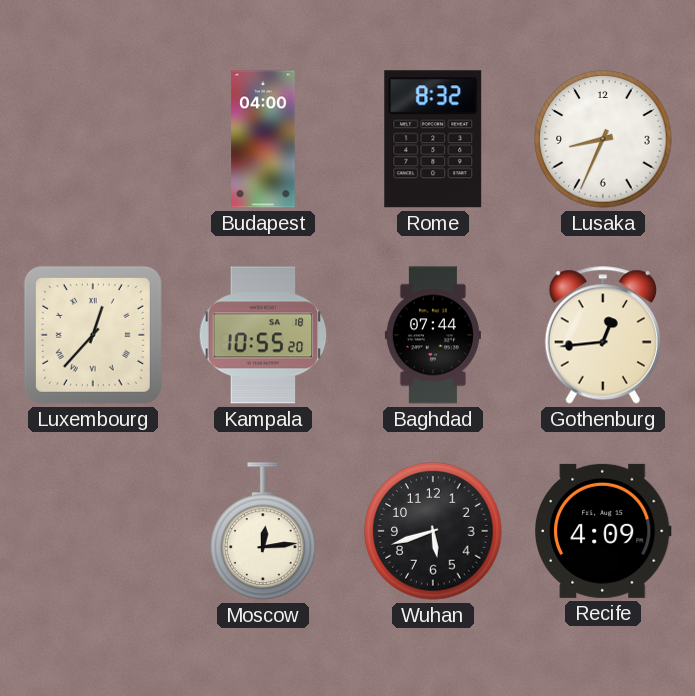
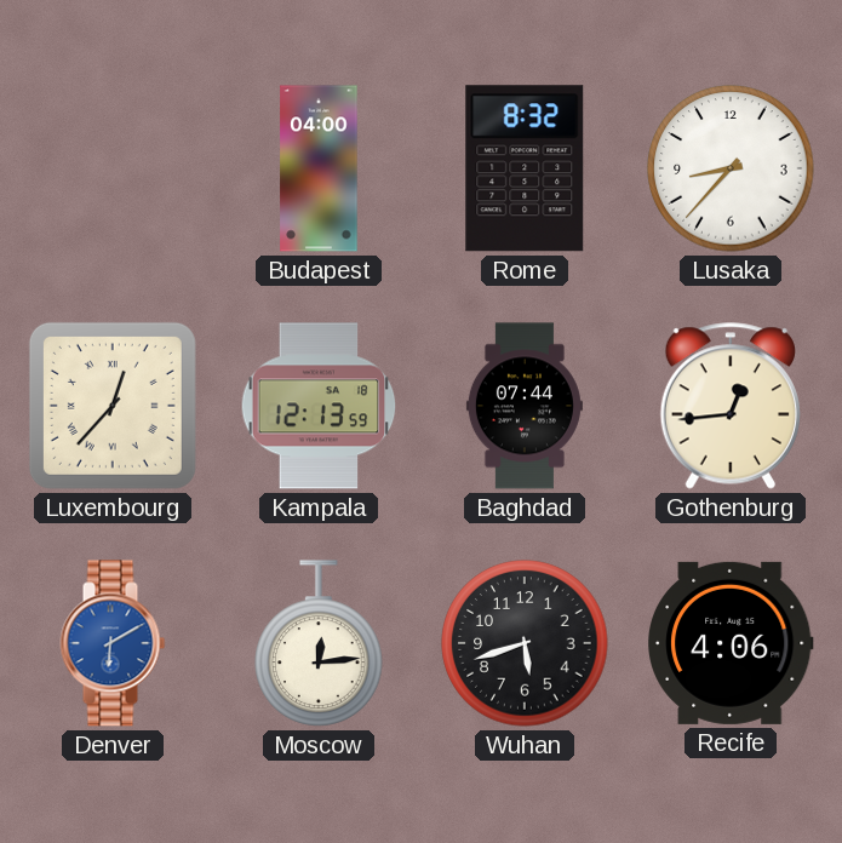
Lusaka: 8:34 -> 8:37
Kampala: 10:55 -> 12:13
Denver: none -> 6:10
Recife: 4:09 -> 4:06
